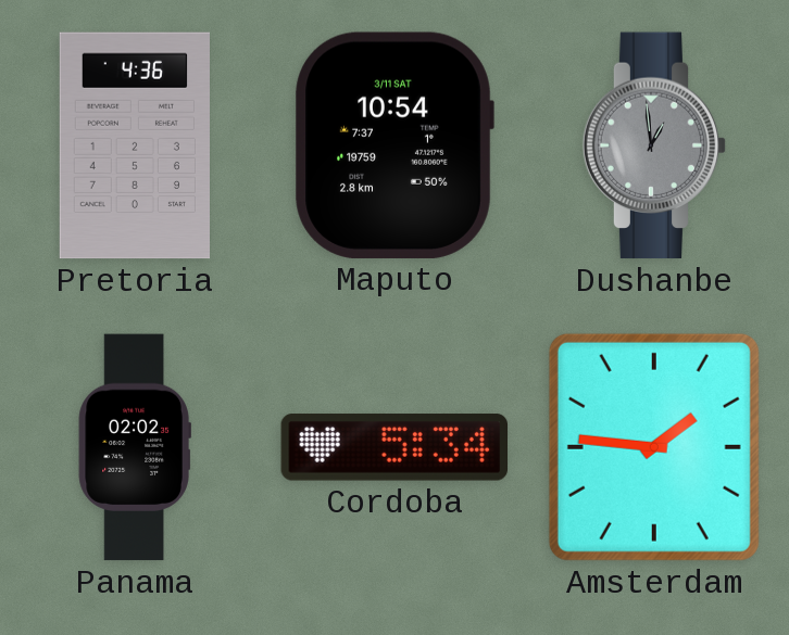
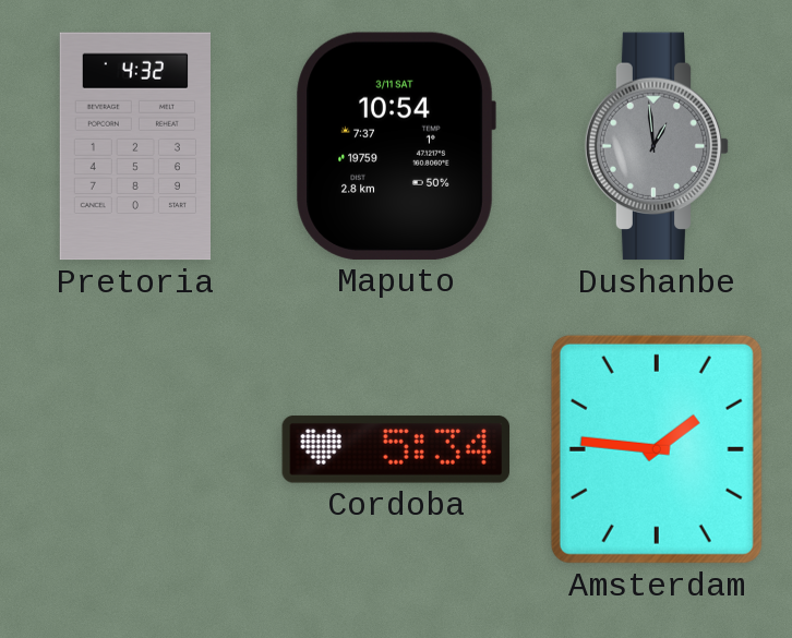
Pretoria: 4:36 -> 4:32
Panama: 02:02 -> none
